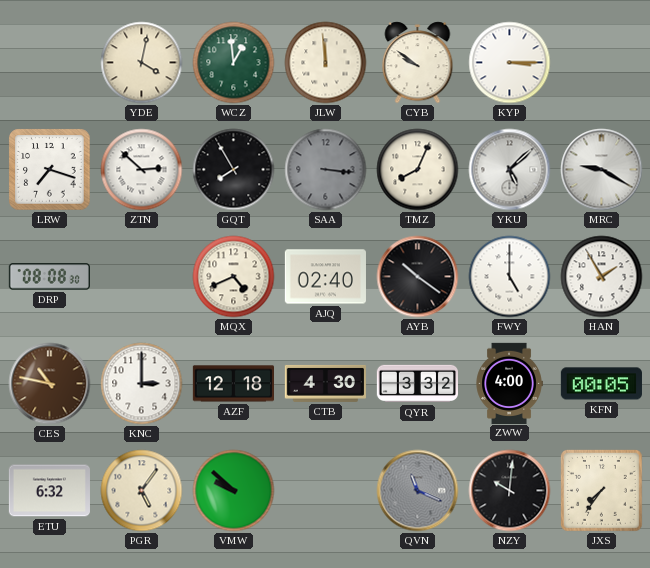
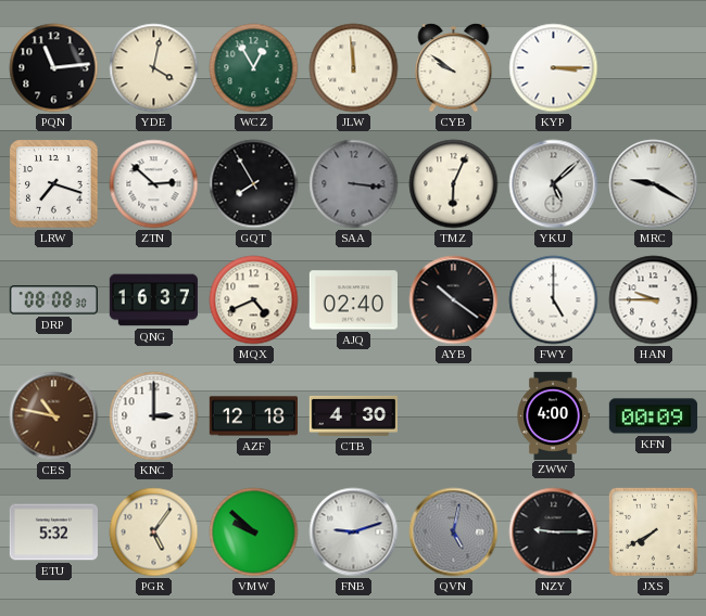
PQN: none -> 11:14
WCZ: 12:59 -> 12:55
TMZ: 8:04 -> 6:04
QNG: none -> 16:37
HAN: 1:55 -> 9:45
QYR: 3:32 -> none
KFN: 00:05 -> 00:09
ETU: 6:32 -> 5:32
FNB: none -> 9:12
QVN: 11:19 -> 5:02
NZY: 10:01 -> 9:15
JXS: 7:36 -> 7:40
